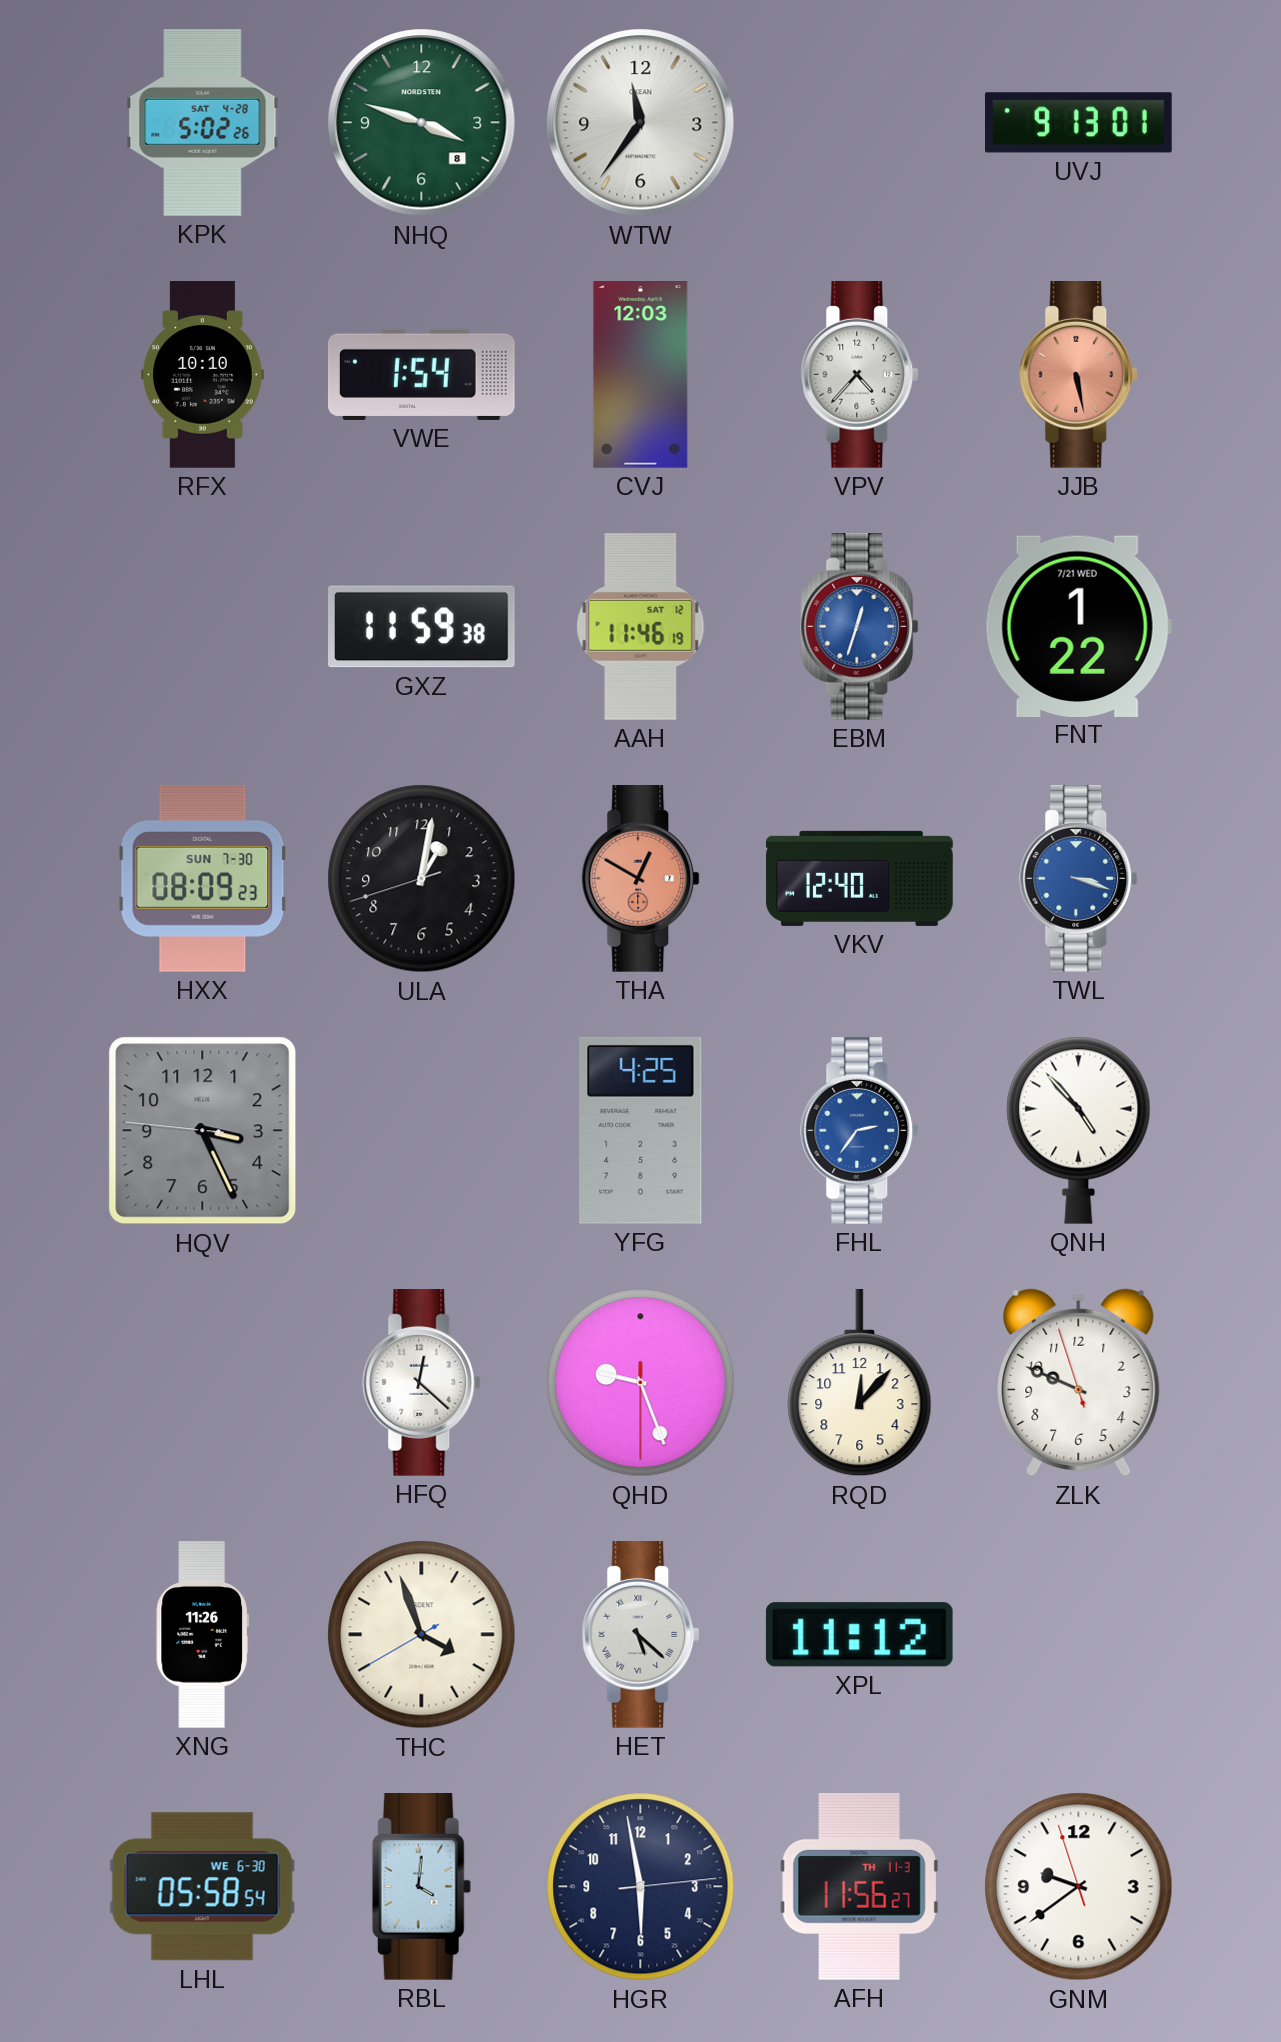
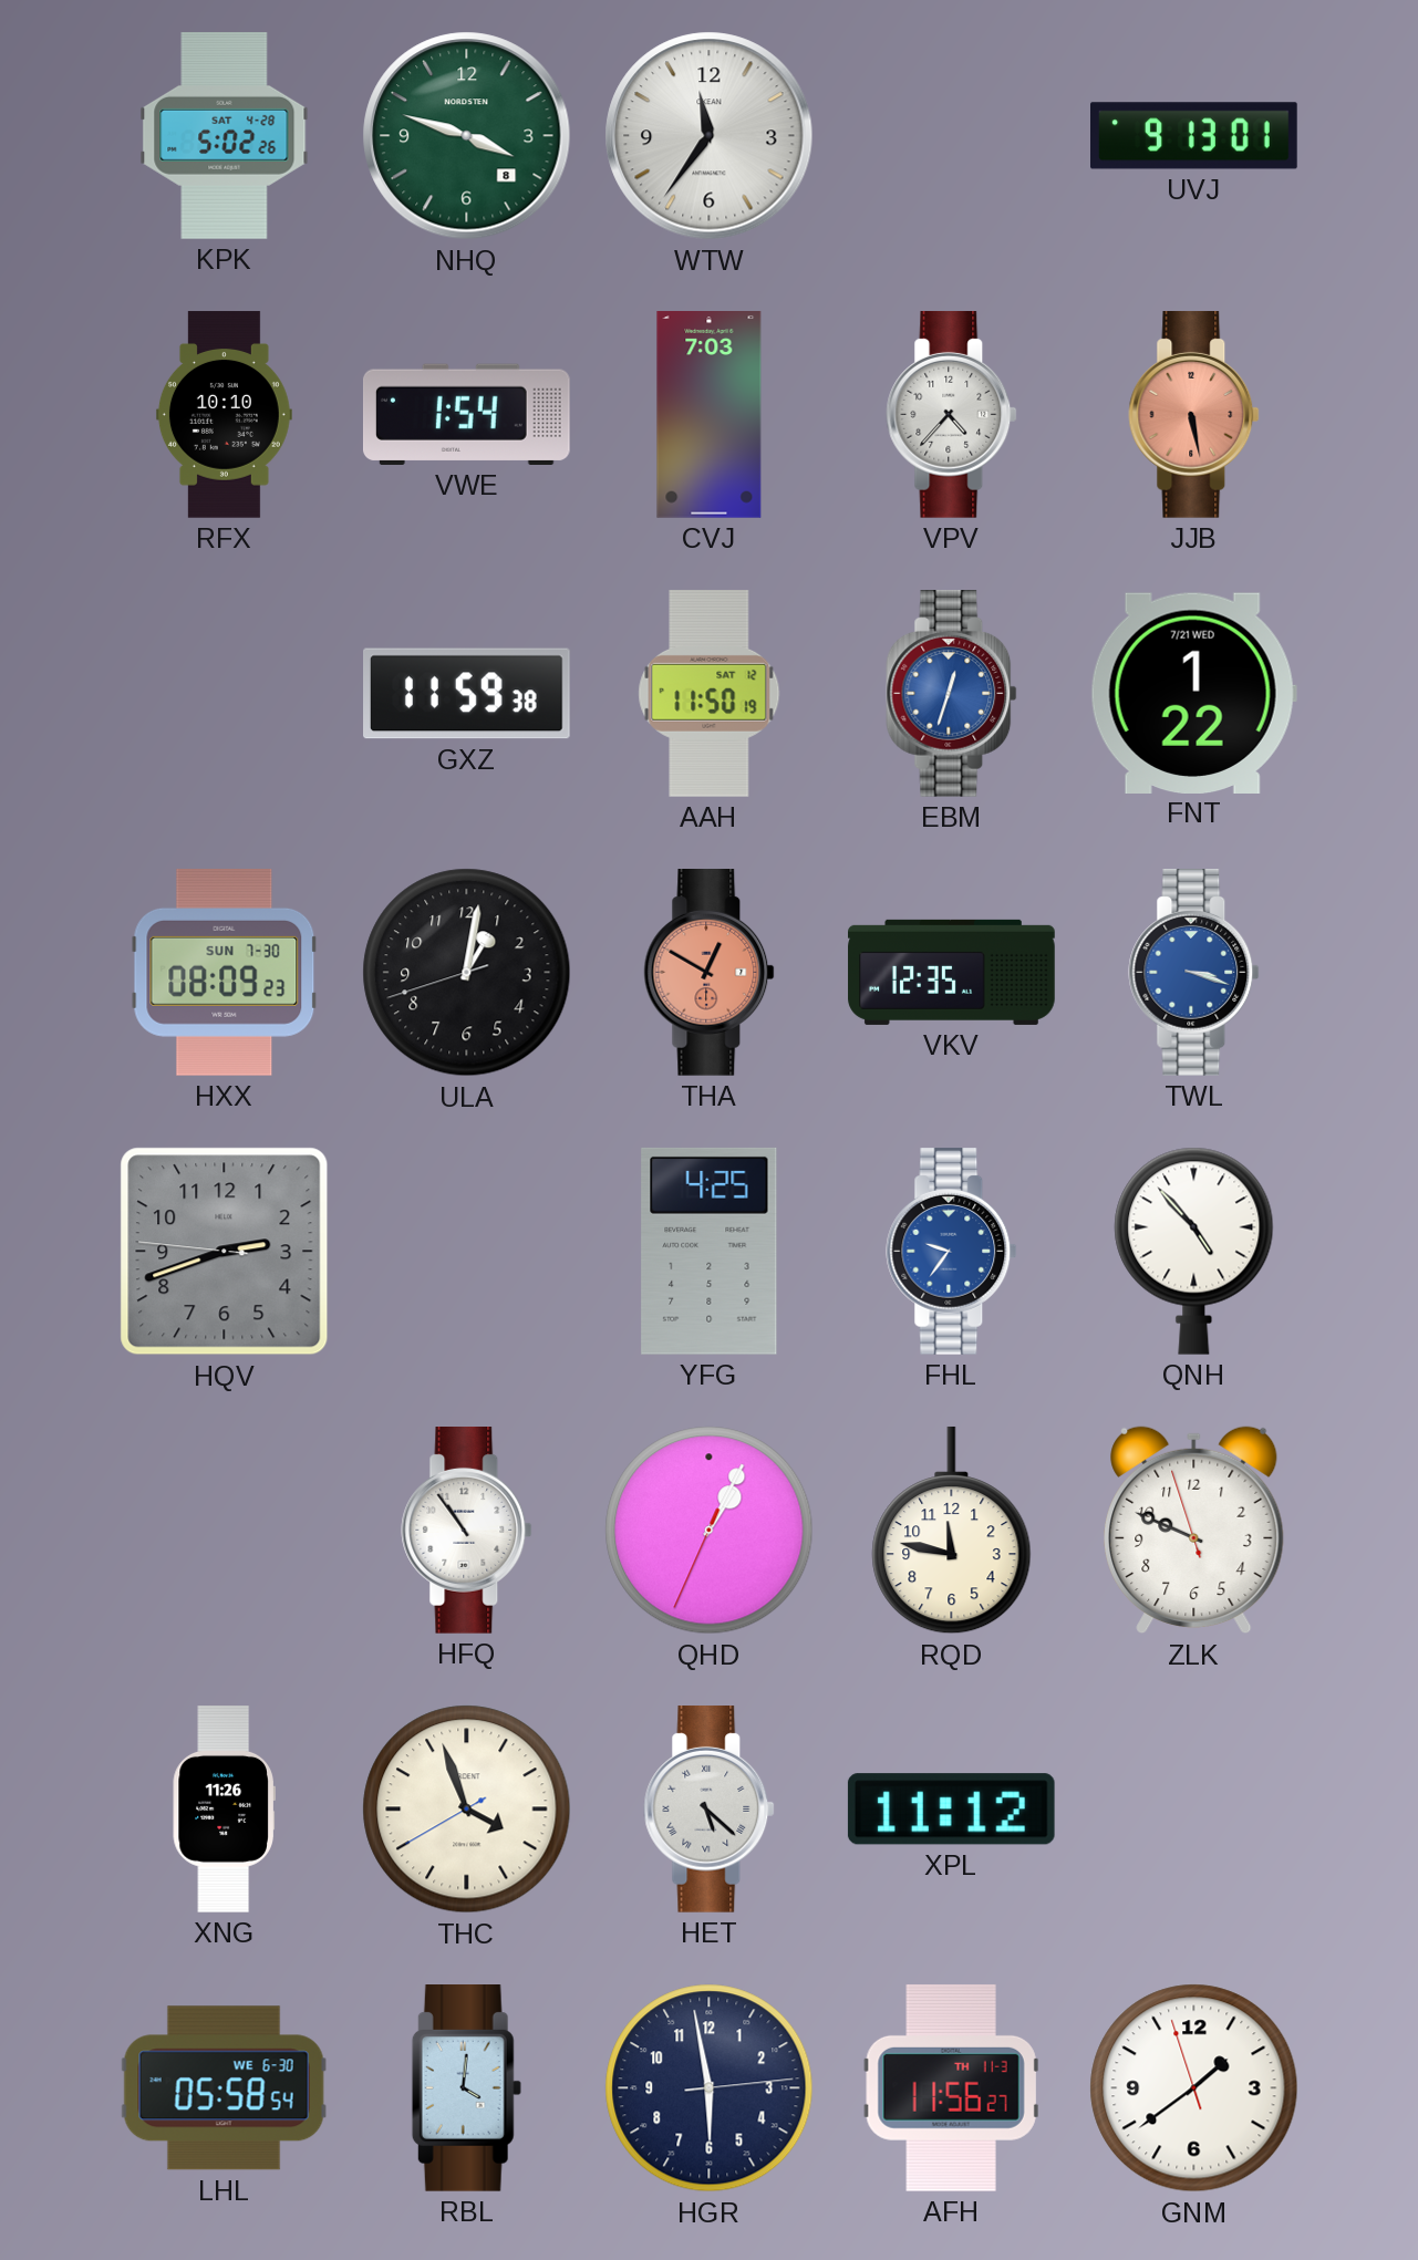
CVJ: 12:03 -> 7:03
AAH: 11:46 -> 11:50
VKV: 12:40 -> 12:35
HQV: 3:25 -> 2:41
FHL: 2:36 -> 9:36
HFQ: 12:22 -> 10:54
QHD: 9:26 -> 1:04
RQD: 12:07 -> 11:47
GNM: 9:38 -> 1:38
